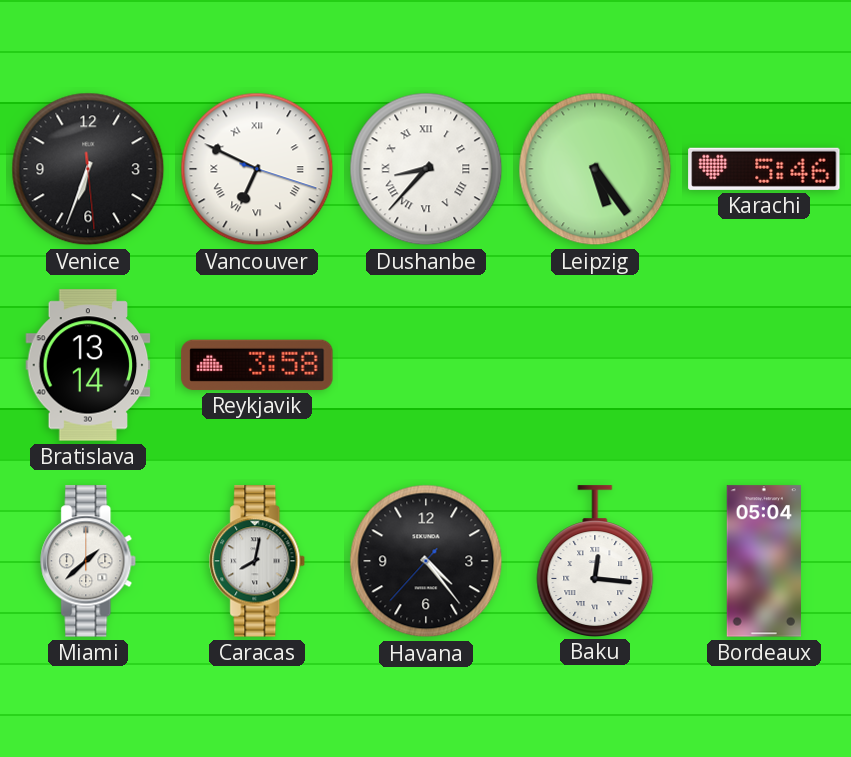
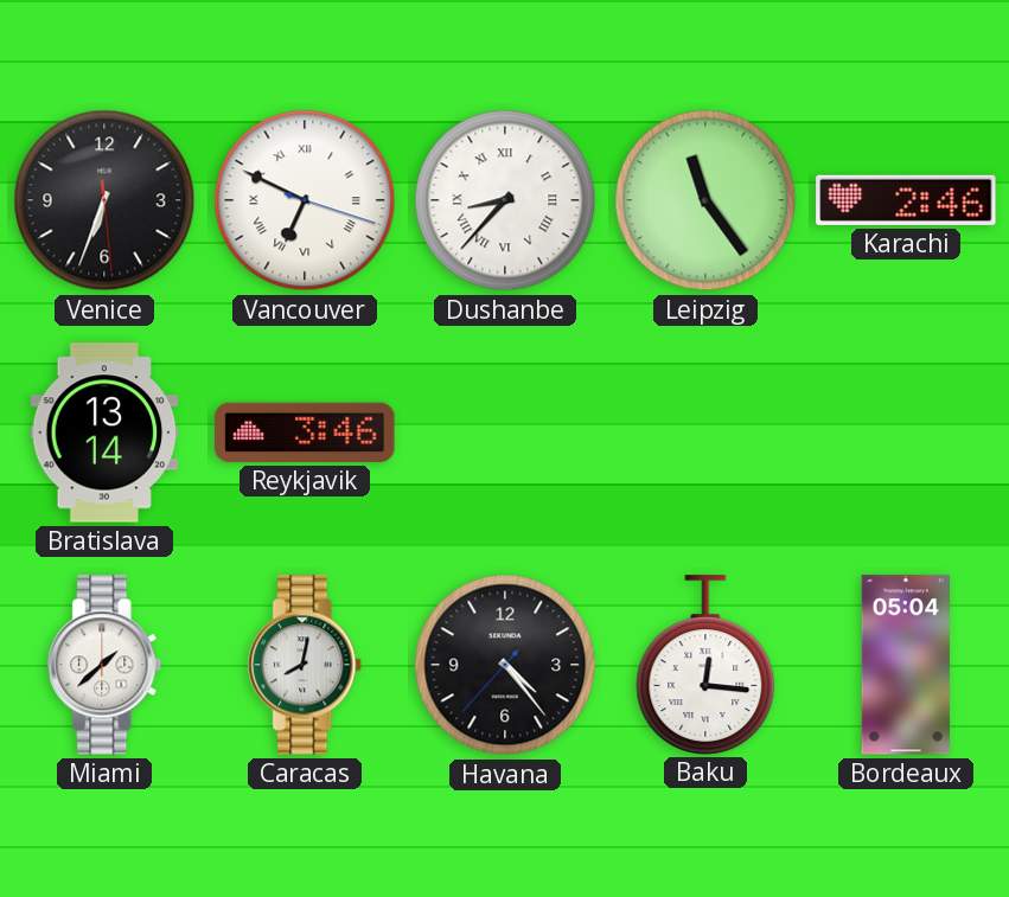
Leipzig: 5:24 -> 11:24
Karachi: 5:46 -> 2:46
Reykjavik: 3:58 -> 3:46
